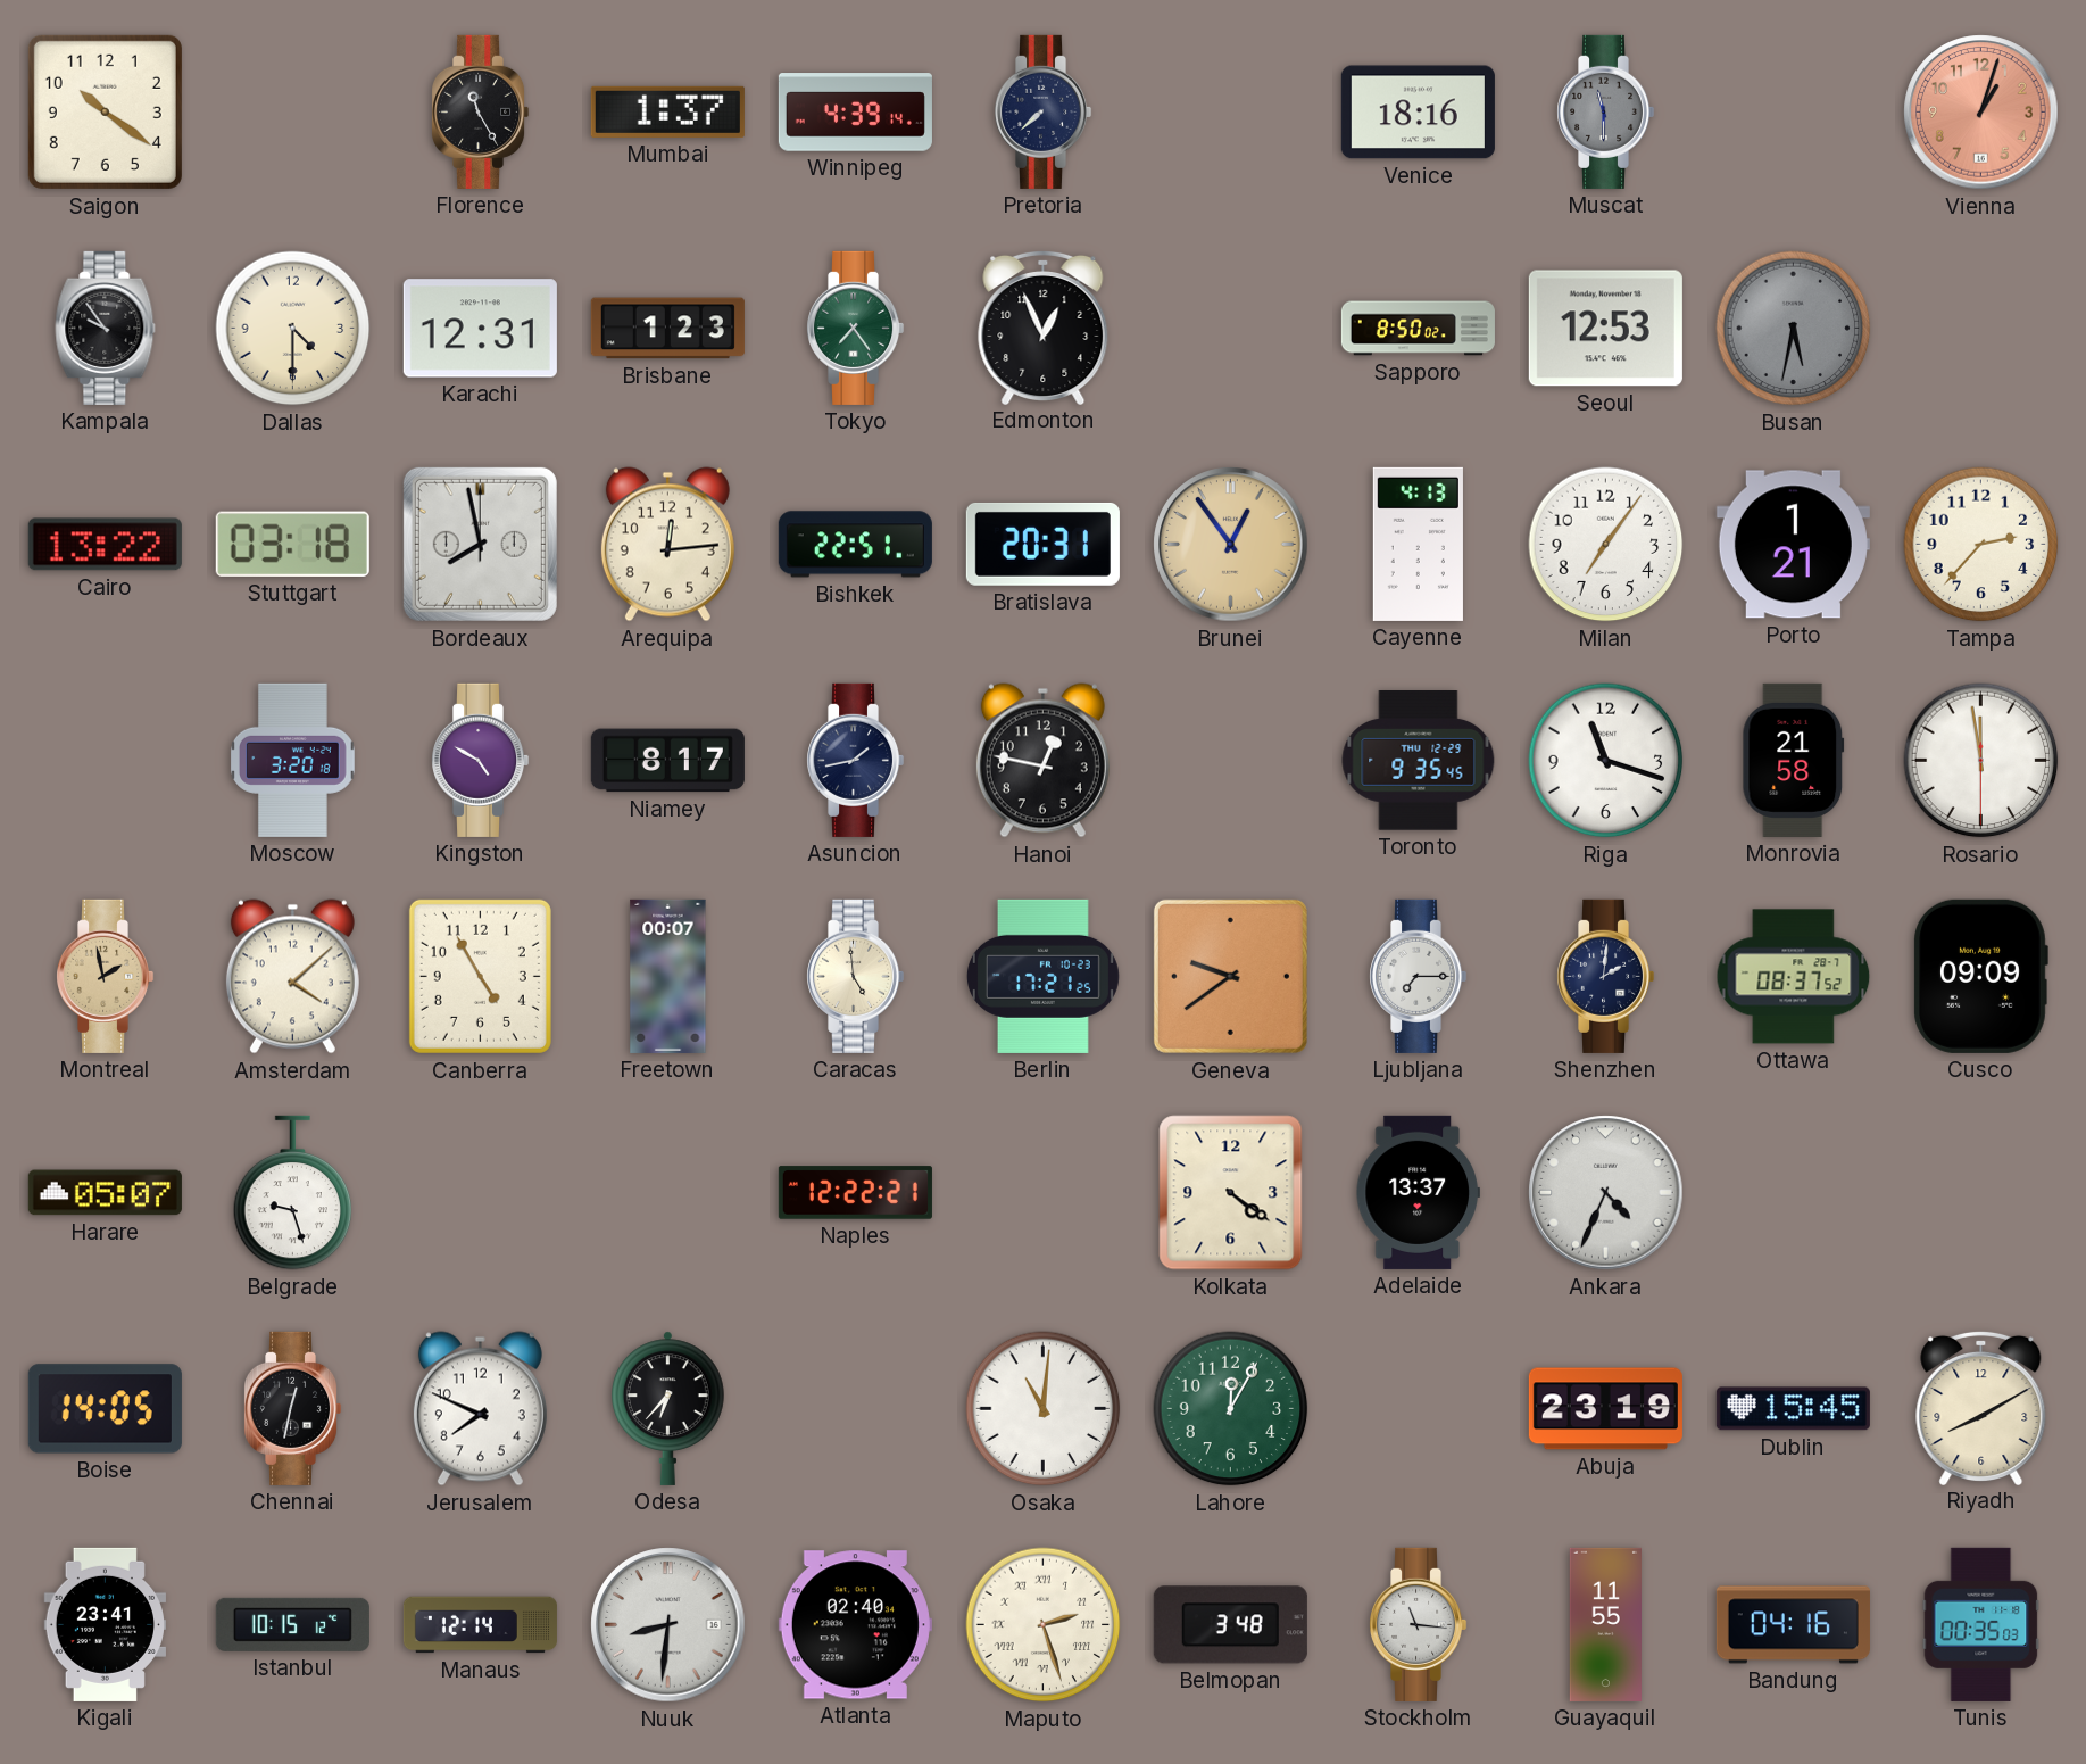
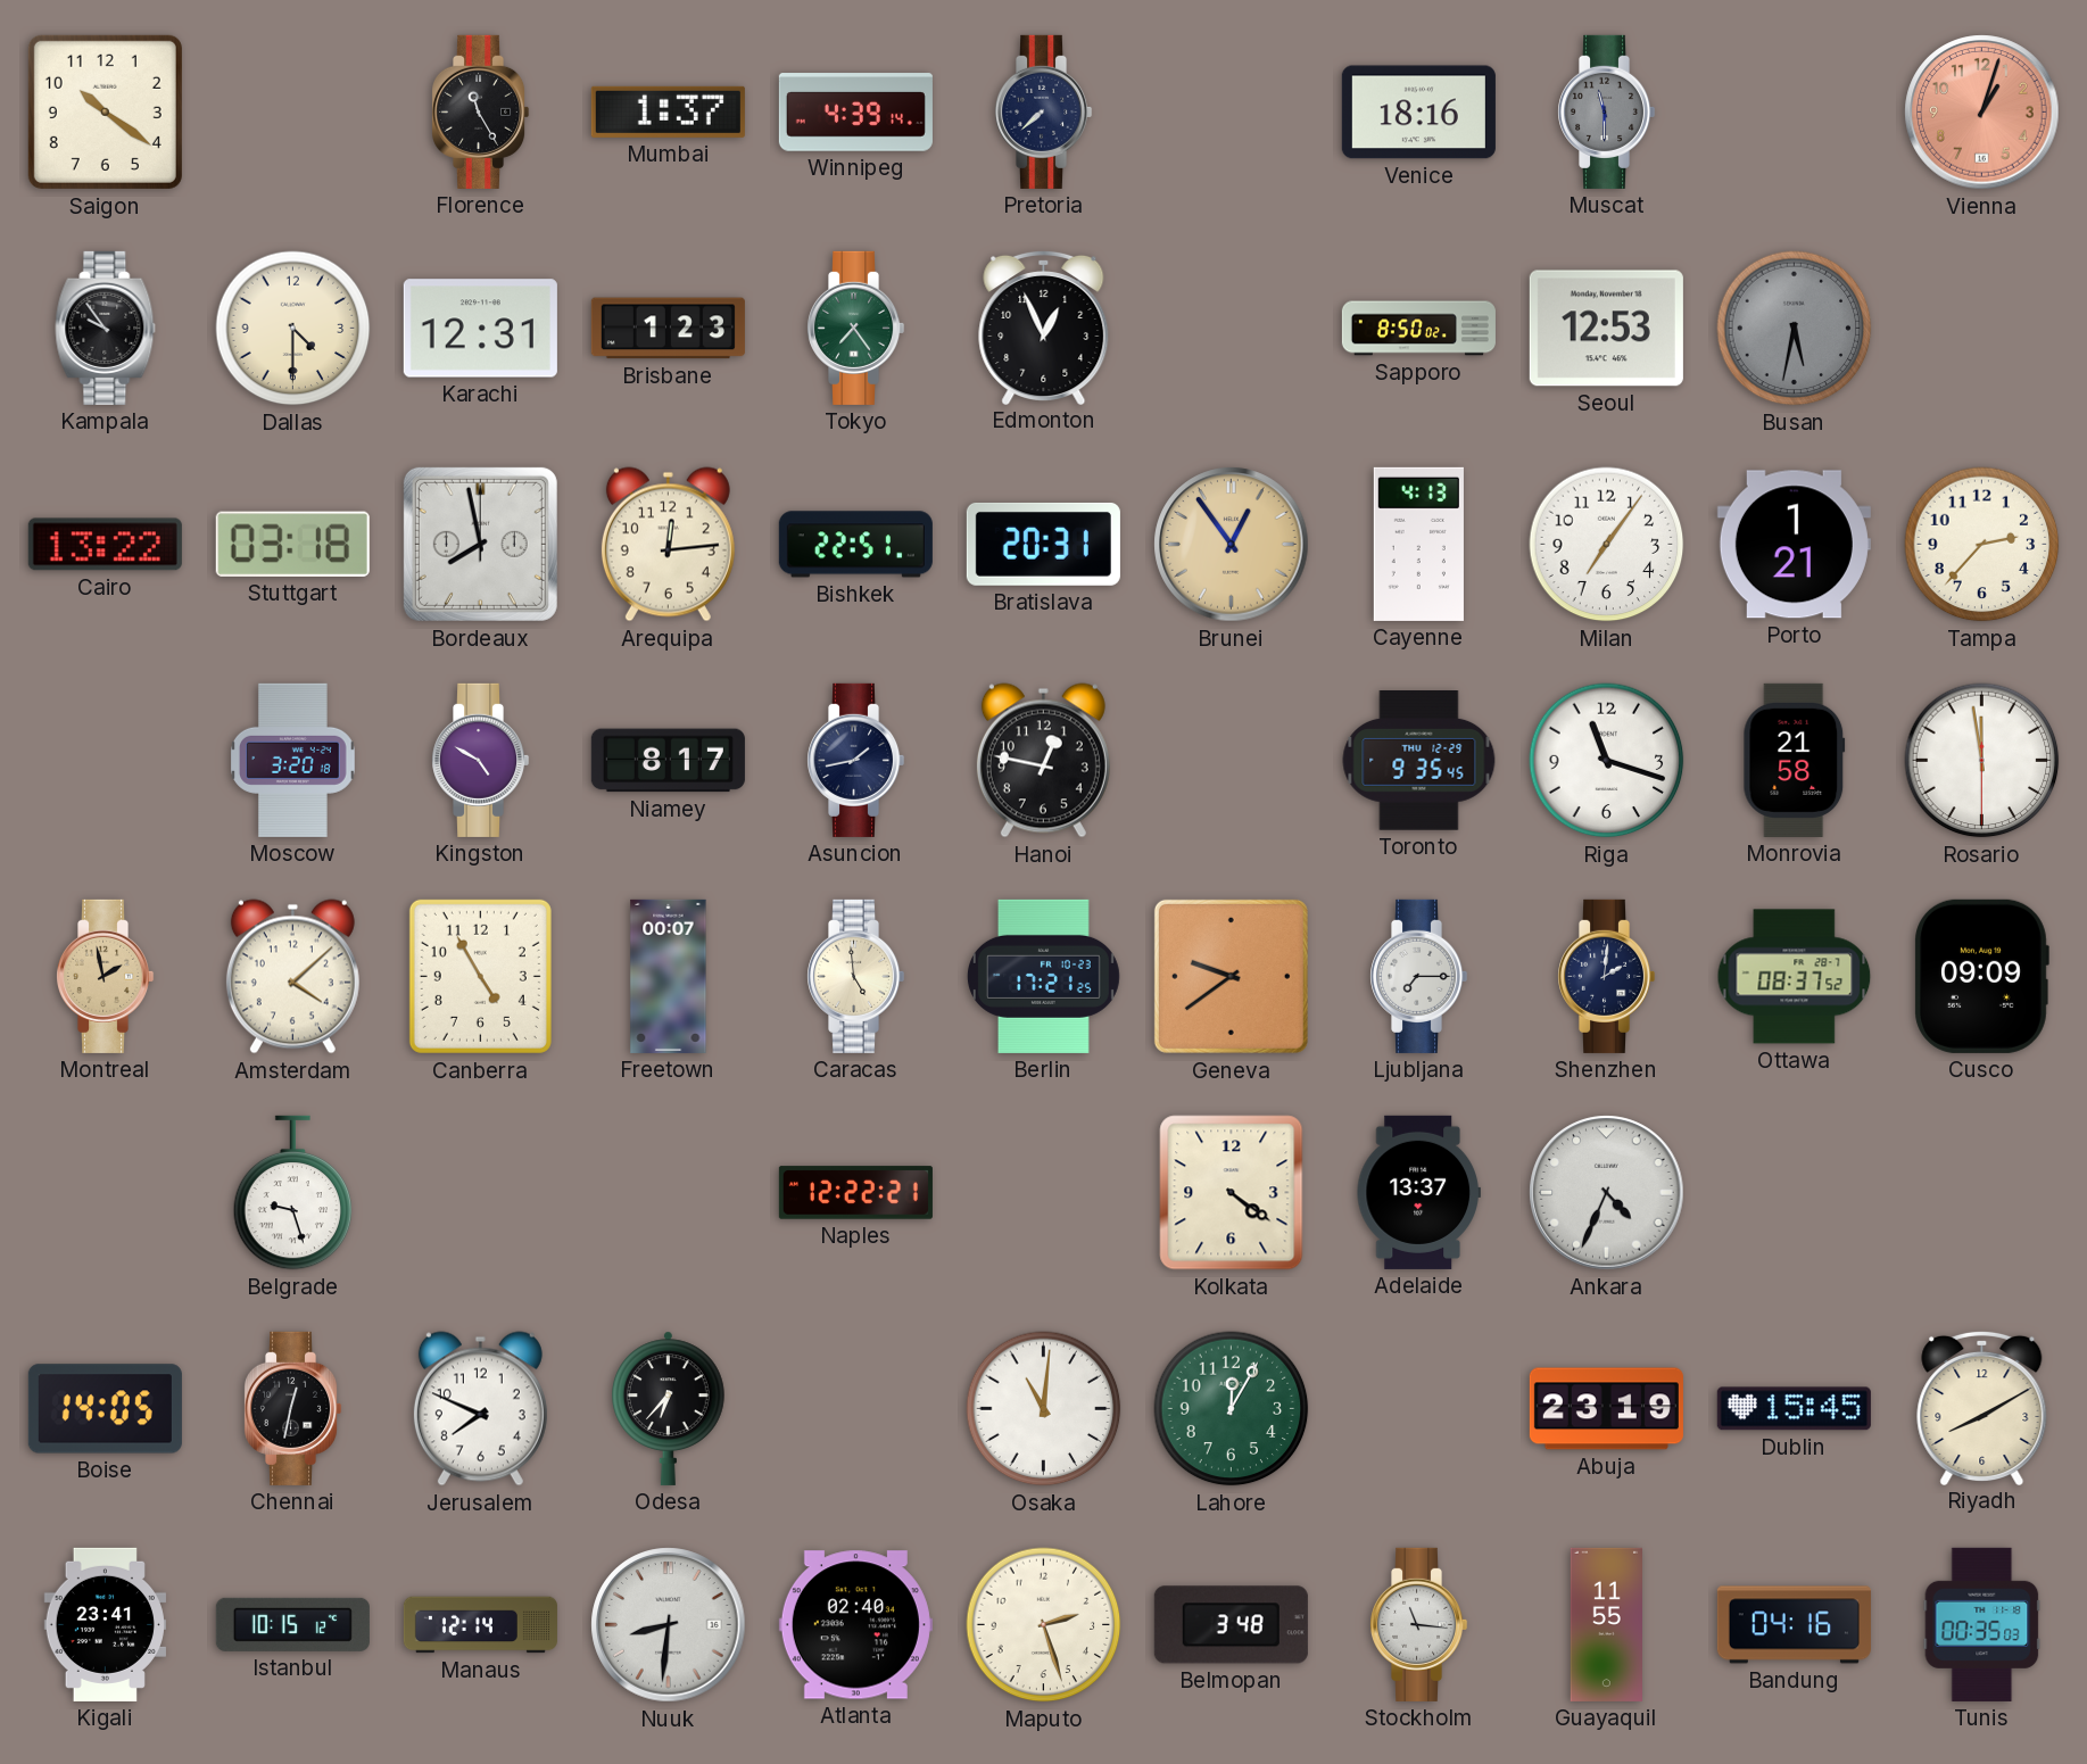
Harare: 05:07 -> none
Maputo numerals: Roman -> Arabic
